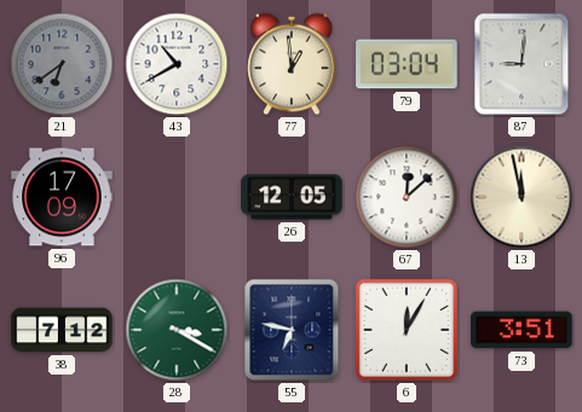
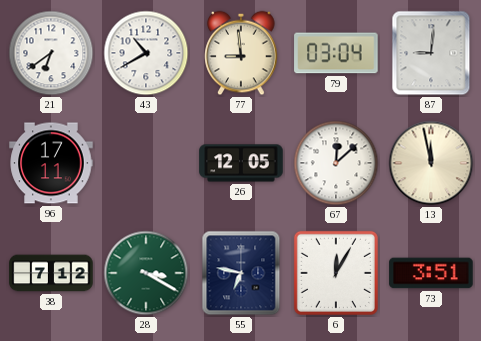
21 dial: grey -> white
77: 12:59 -> 8:59
96: 17:09 -> 17:11
